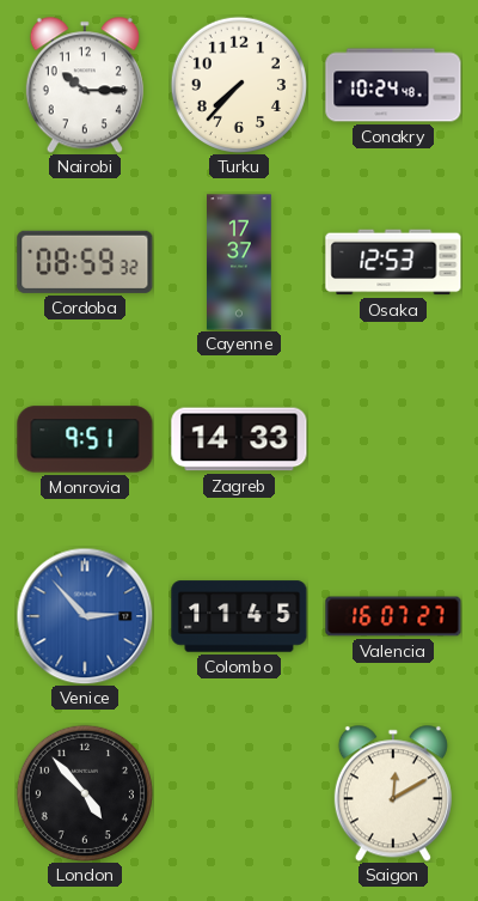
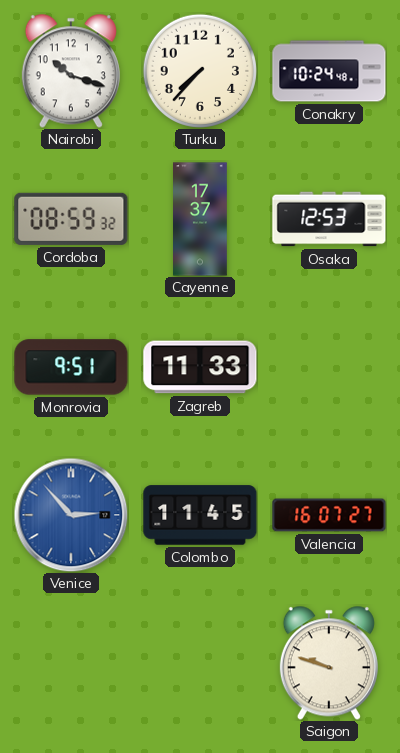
Nairobi: 10:15 -> 10:18
Zagreb: 14:33 -> 11:33
London: 4:53 -> none
Saigon: 12:10 -> 9:48
